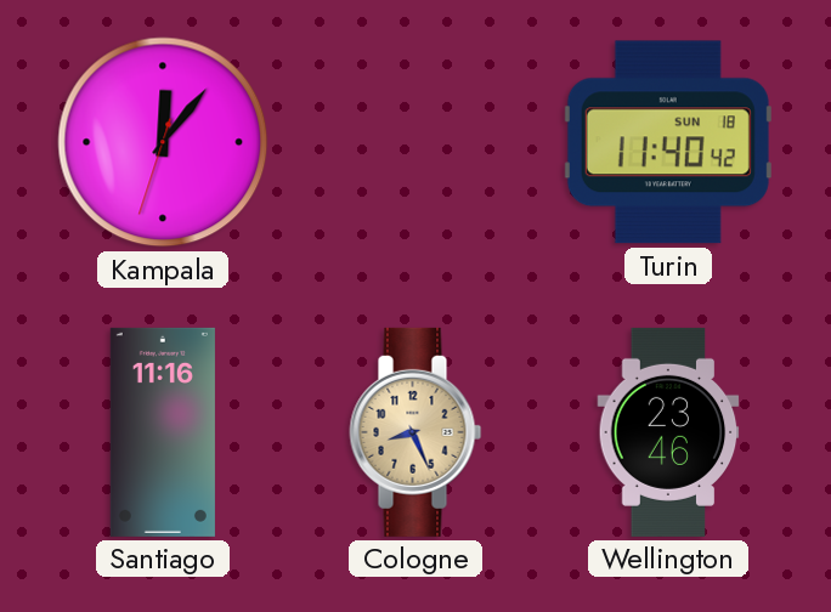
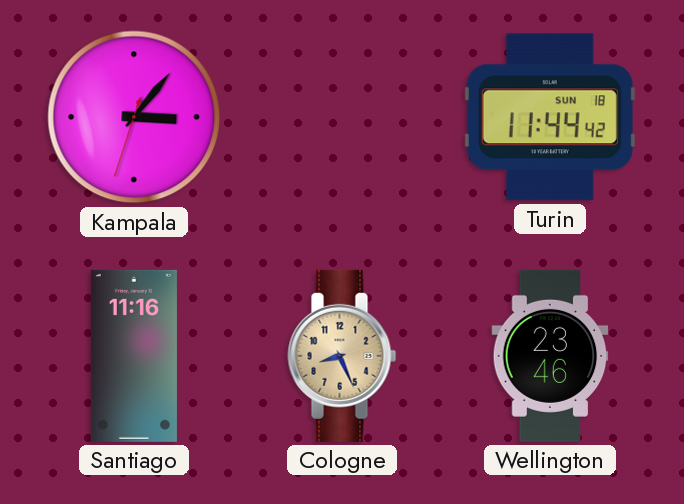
Kampala: 12:06 -> 3:06
Turin: 11:40 -> 11:44
